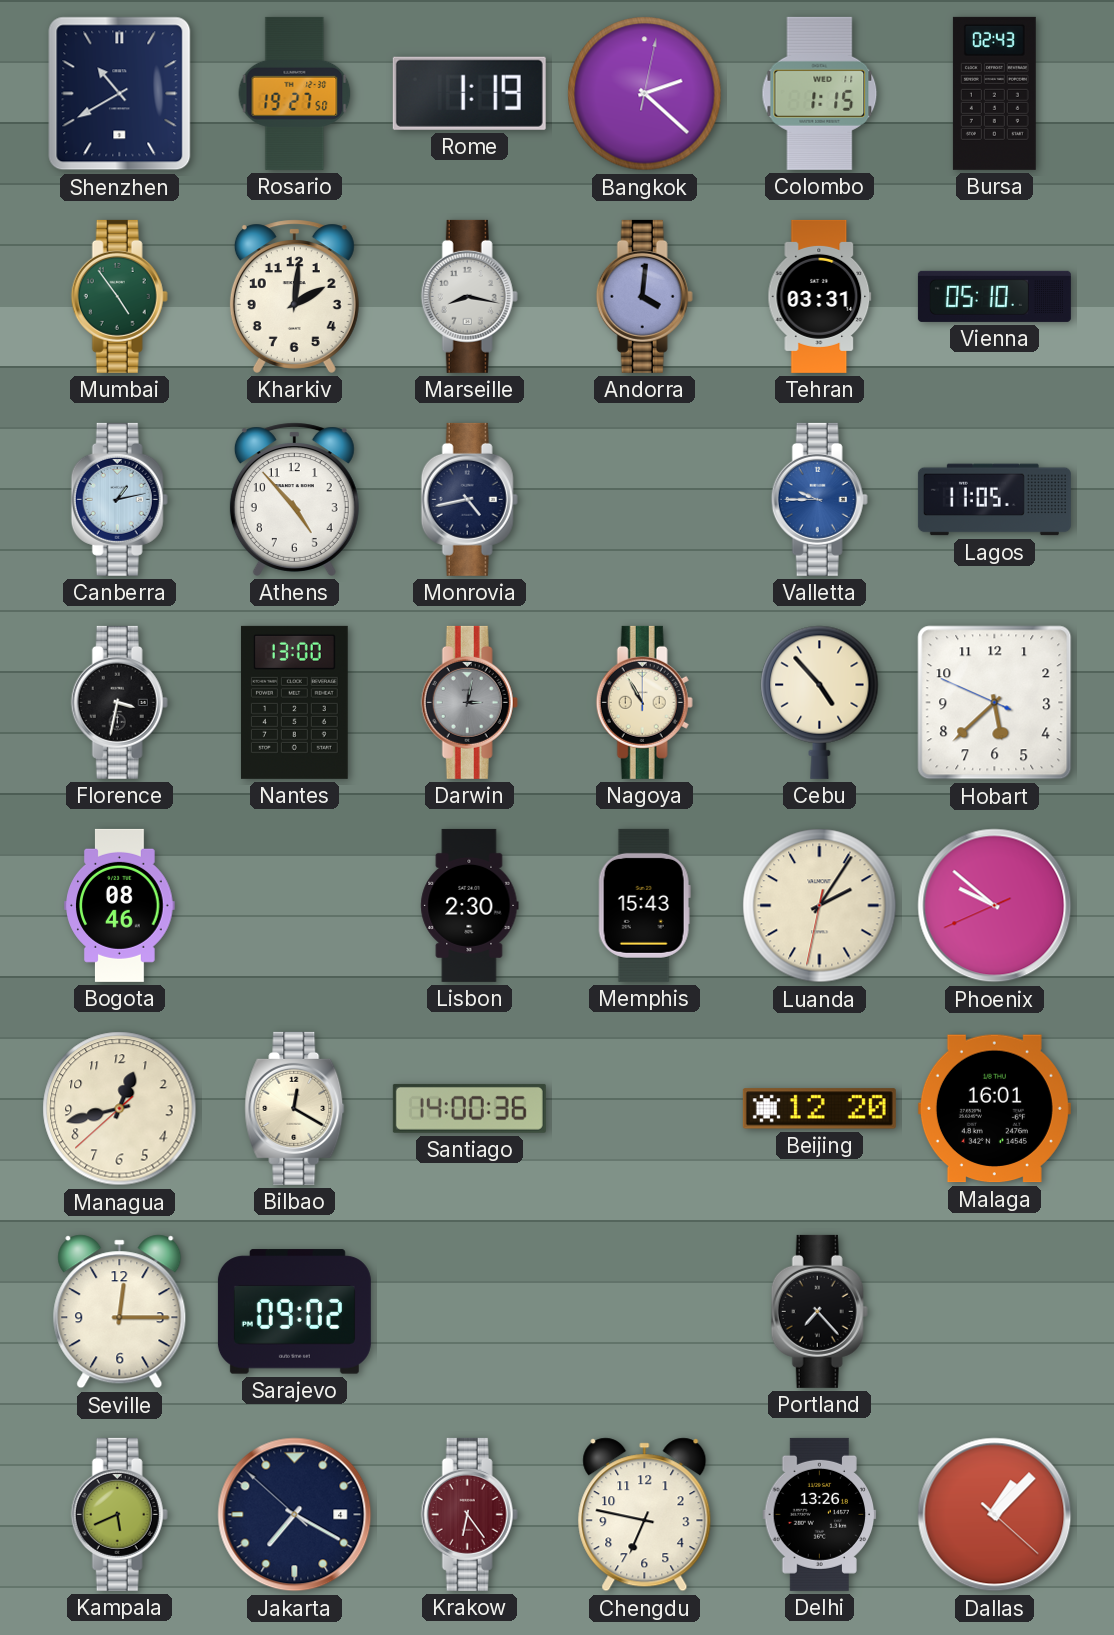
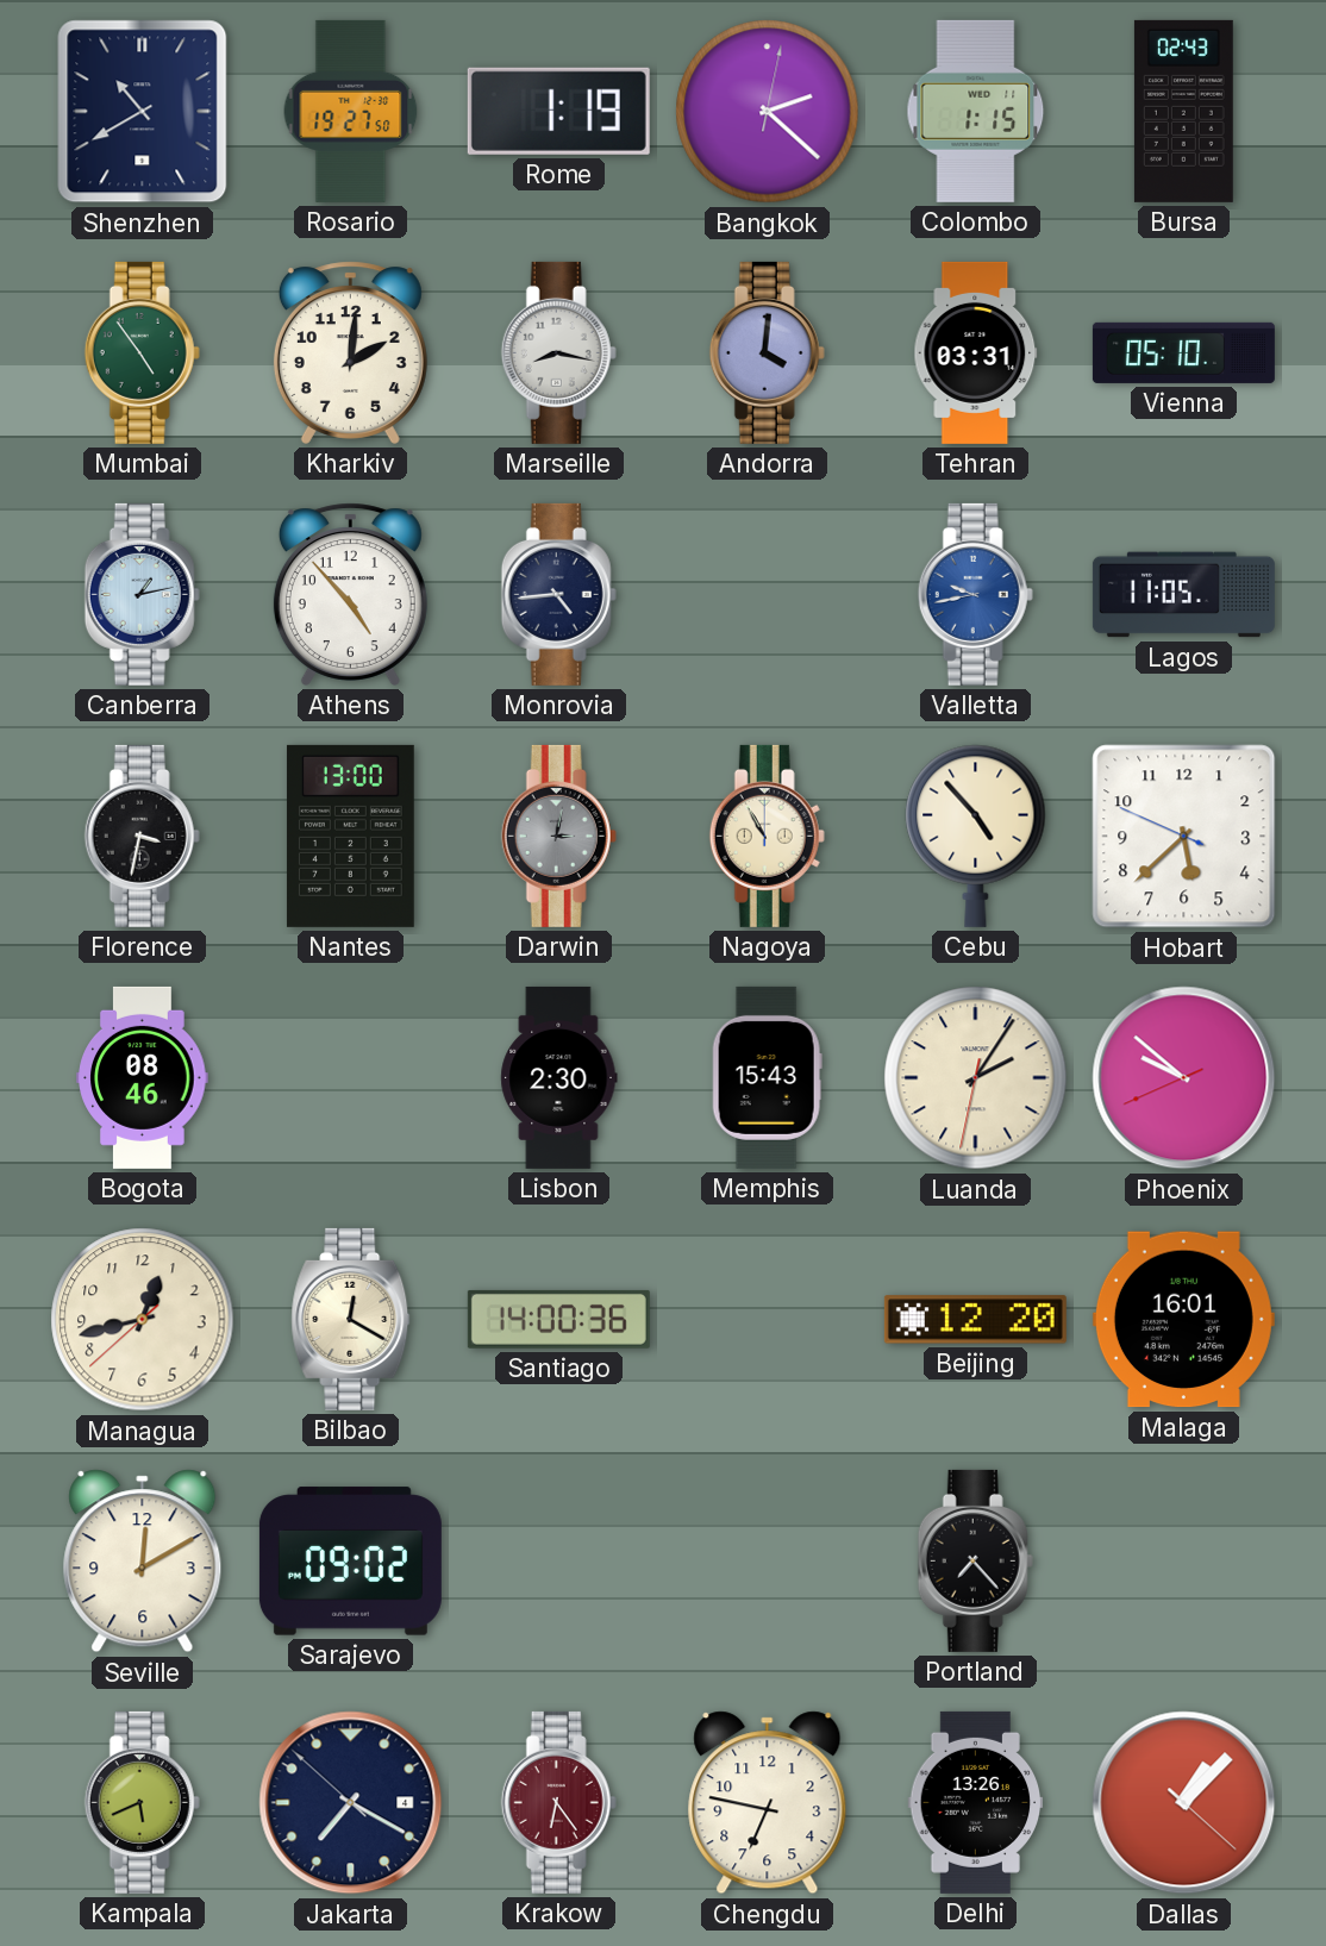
Monrovia: 4:43 -> 4:44
Valletta: 9:45 -> 9:43
Seville: 12:15 -> 12:10
